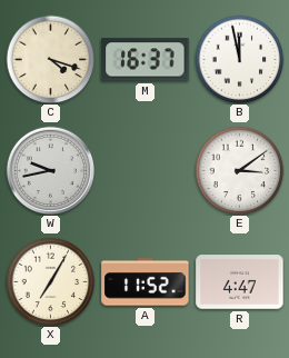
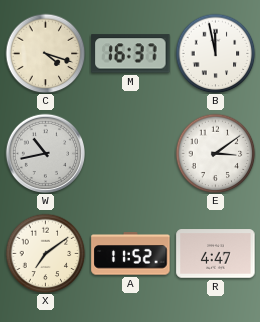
W: 9:43 -> 10:43
X: 7:05 -> 7:09
